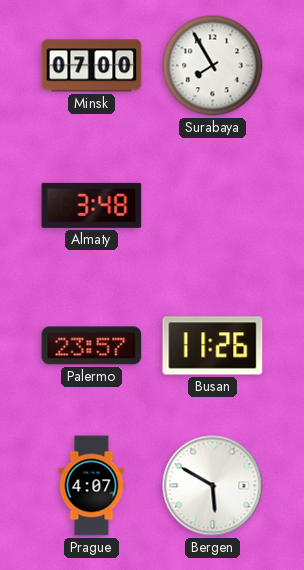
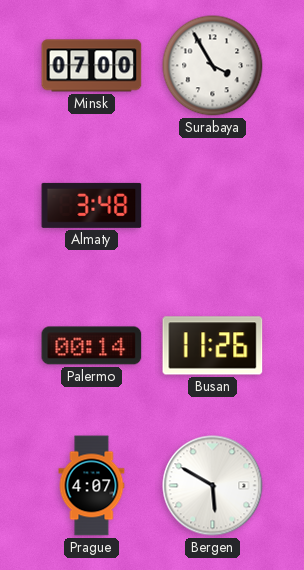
Surabaya: 7:55 -> 3:55
Palermo: 23:57 -> 00:14
